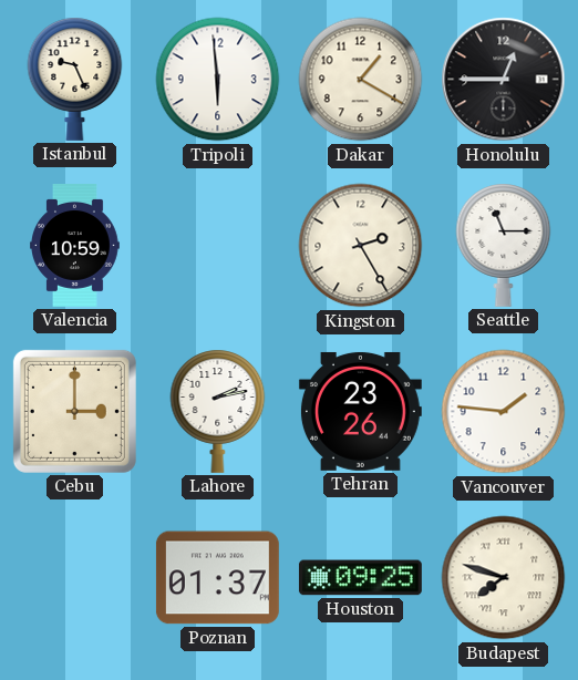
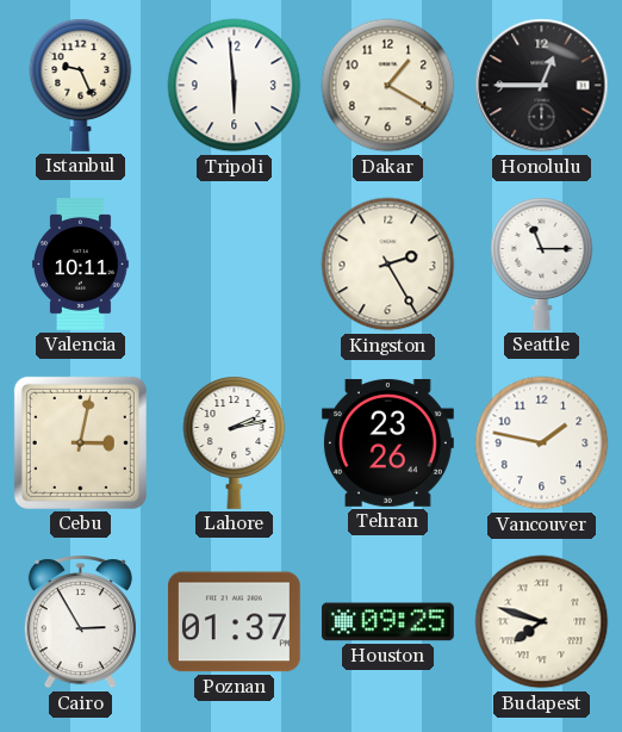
Valencia: 10:59 -> 10:11
Cebu: 3:00 -> 3:02
Vancouver: 1:46 -> 1:47
Cairo: none -> 2:55
